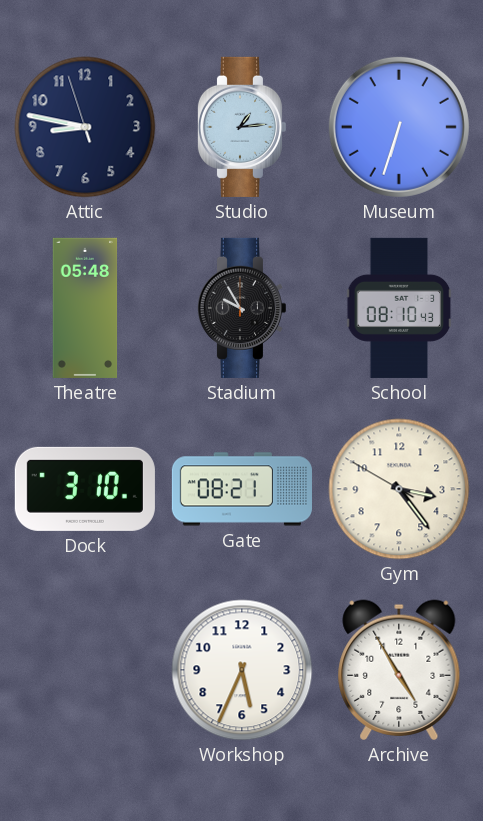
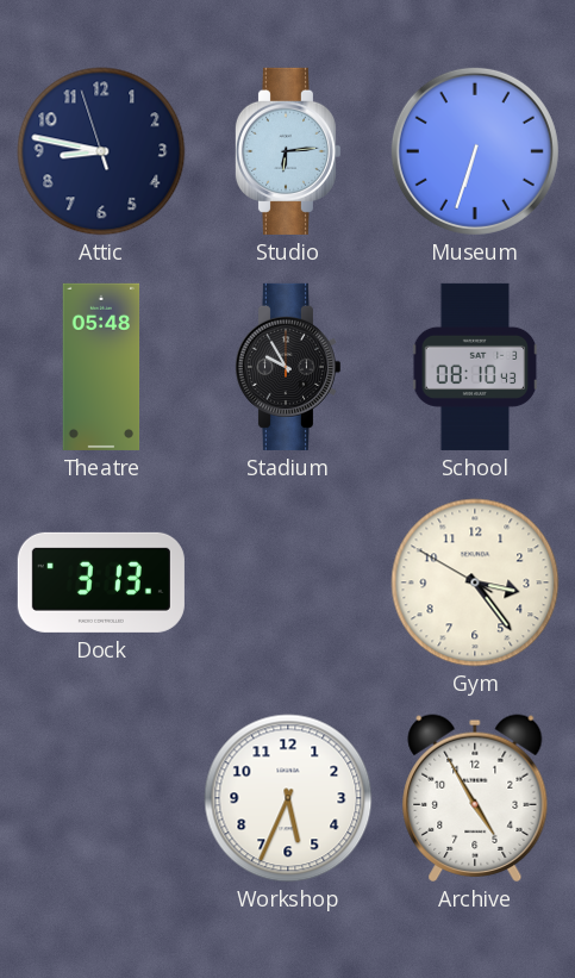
Studio: 1:14 -> 6:14
Dock: 3:10 -> 3:13
Gate: 08:21 -> none
